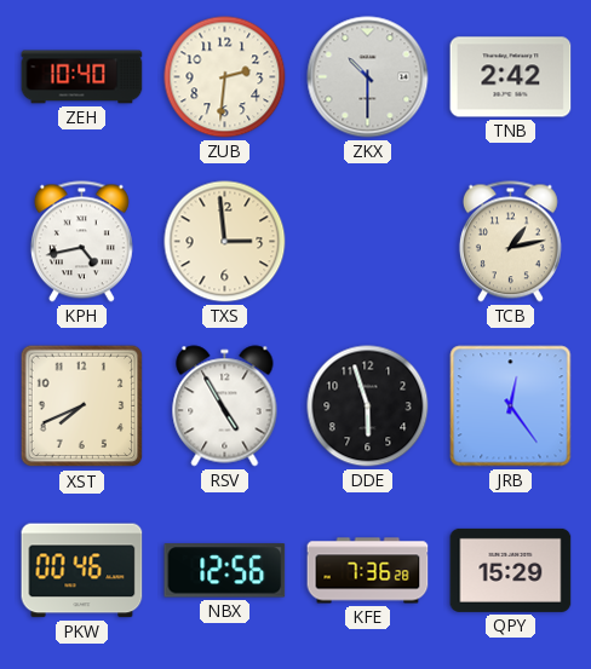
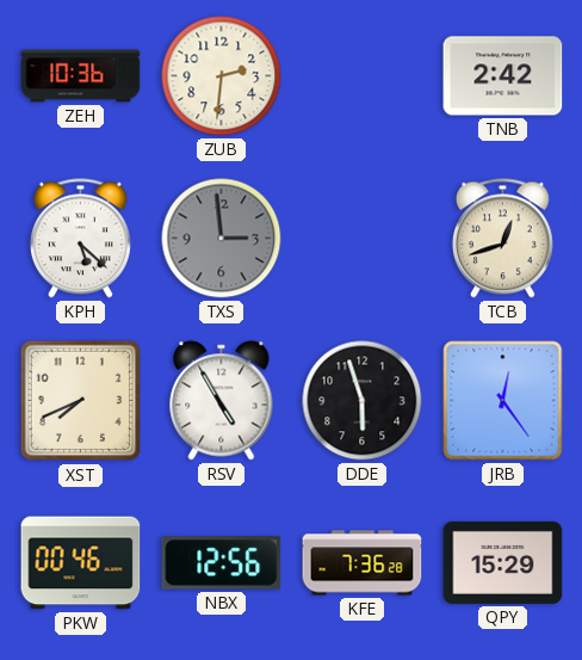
ZEH: 10:40 -> 10:36
ZKX: 10:30 -> none
KPH: 4:43 -> 5:22
TXS dial: cream -> grey
TCB: 1:13 -> 12:42
